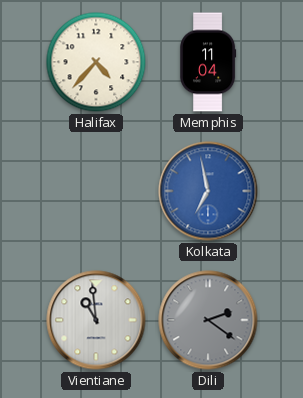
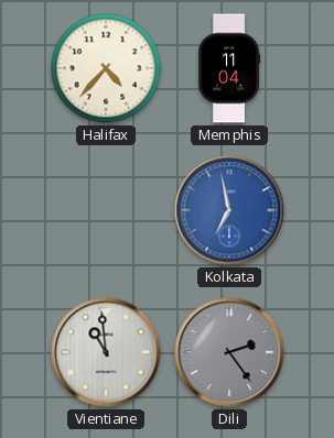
Dili: 2:21 -> 2:24
